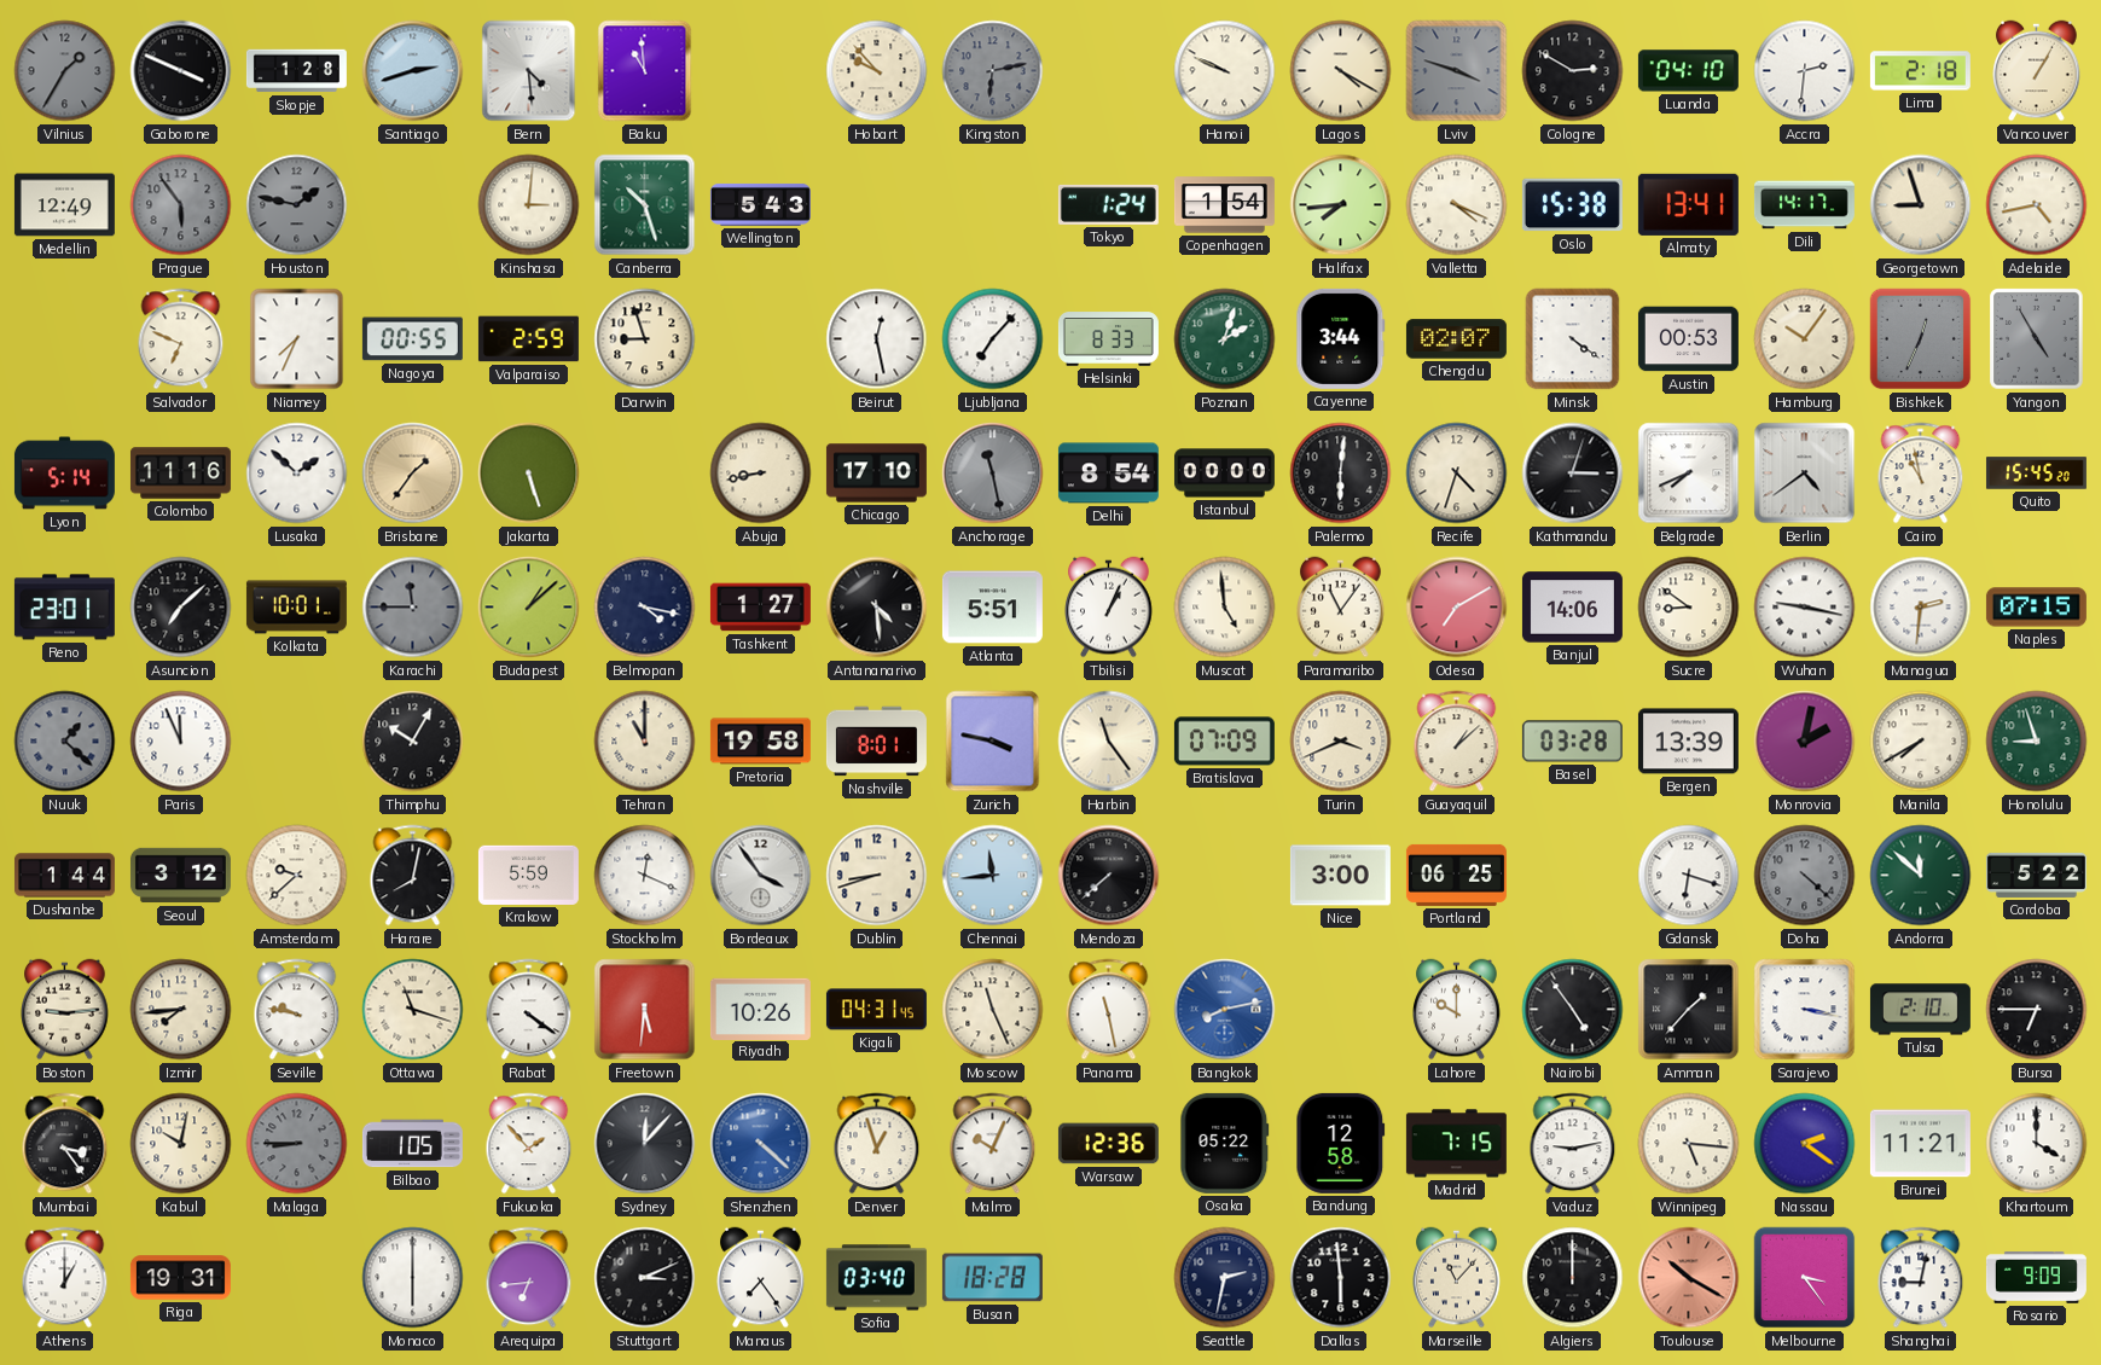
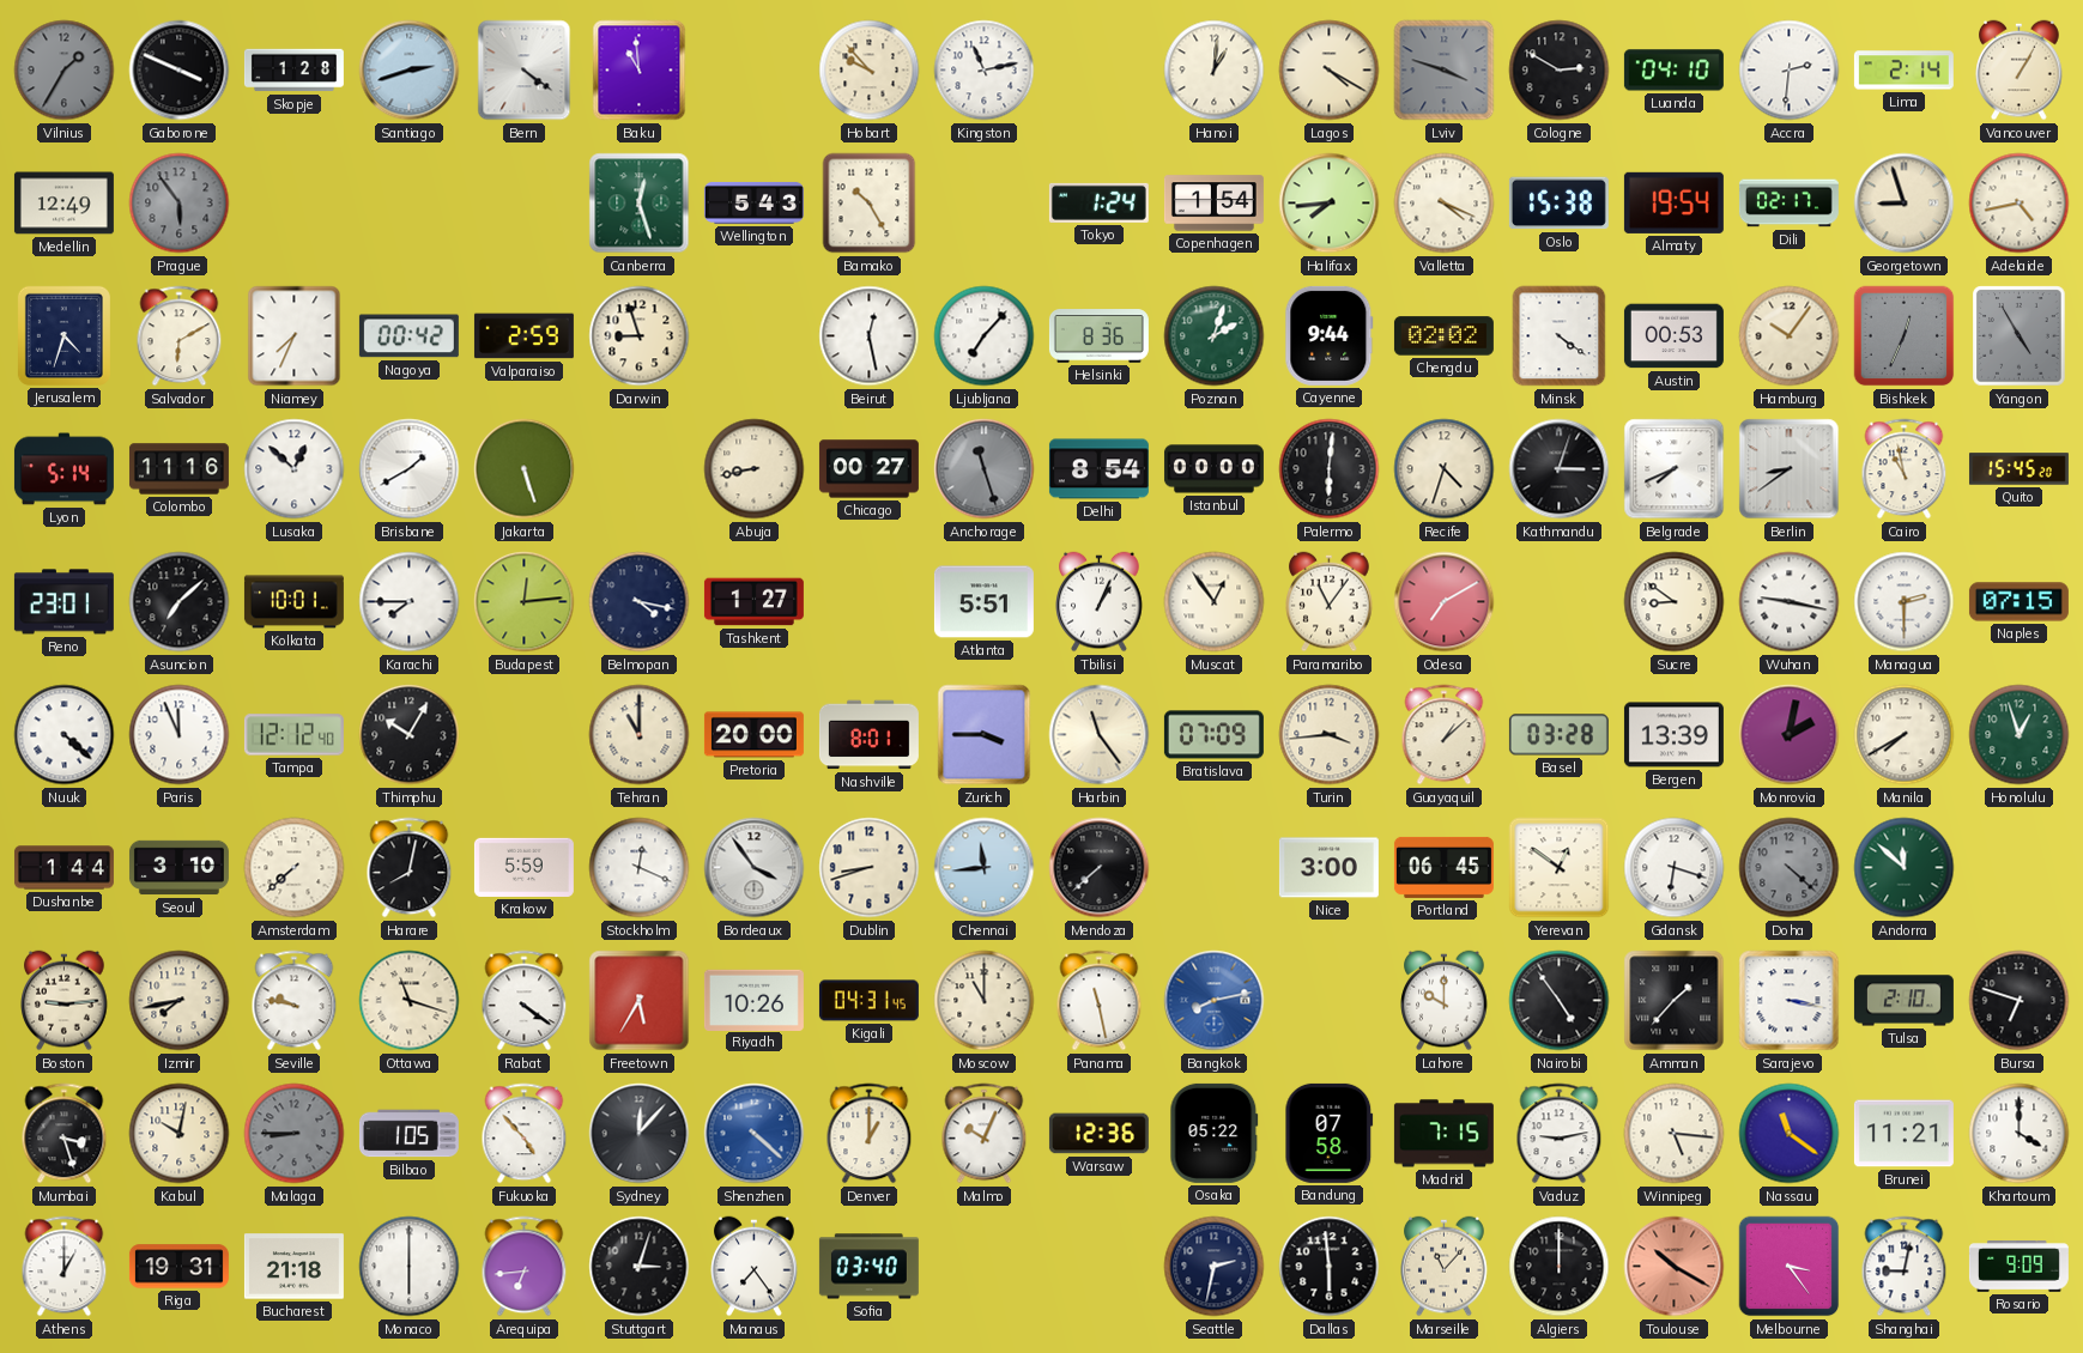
Bern: 4:29 -> 4:21
Kingston: 6:13 -> 11:13
Kingston dial: grey -> white
Hanoi: 9:49 -> 1:01
Lima: 2:18 -> 2:14
Houston: 1:47 -> none
Kinshasa: 3:01 -> none
Canberra: 10:27 -> 12:27
Bamako: none -> 10:25
Almaty: 13:41 -> 19:54
Dili: 14:17 -> 02:17
Jerusalem: none -> 4:33
Salvador: 6:49 -> 6:10
Nagoya: 00:55 -> 00:42
Helsinki: 8:33 -> 8:36
Cayenne: 3:44 -> 9:44
Chengdu: 02:07 -> 02:02
Lusaka: 1:52 -> 12:52
Brisbane: 1:36 -> 1:40
Brisbane dial: champagne -> white
Chicago: 17:10 -> 00:27
Anchorage: 11:28 -> 11:27
Berlin: 4:39 -> 8:39
Karachi: 11:45 -> 7:45
Karachi dial: grey -> white
Budapest: 1:08 -> 12:14
Antananarivo: 4:29 -> none
Muscat: 4:59 -> 12:54
Banjul: 14:06 -> none
Managua: 2:31 -> 2:30
Nuuk: 1:22 -> 4:22
Nuuk dial: grey -> white
Tampa: none -> 12:12
Pretoria: 19:58 -> 20:00
Zurich: 3:47 -> 3:45
Turin: 3:41 -> 3:44
Honolulu: 8:57 -> 12:57
Seoul: 3:12 -> 3:10
Amsterdam: 9:38 -> 7:38
Portland: 06:25 -> 06:45
Yerevan: none -> 12:51
Cordoba: 5:22 -> none
Izmir: 7:44 -> 7:43
Freetown: 5:31 -> 5:35
Moscow: 11:26 -> 11:00
Bursa: 6:45 -> 6:48
Mumbai: 3:24 -> 3:27
Fukuoka: 1:53 -> 4:53
Denver: 12:57 -> 1:00
Bandung: 12:58 -> 07:58
Nassau: 2:21 -> 11:21
Bucharest: none -> 21:18
Stuttgart: 3:11 -> 3:03
Busan: 18:28 -> none
